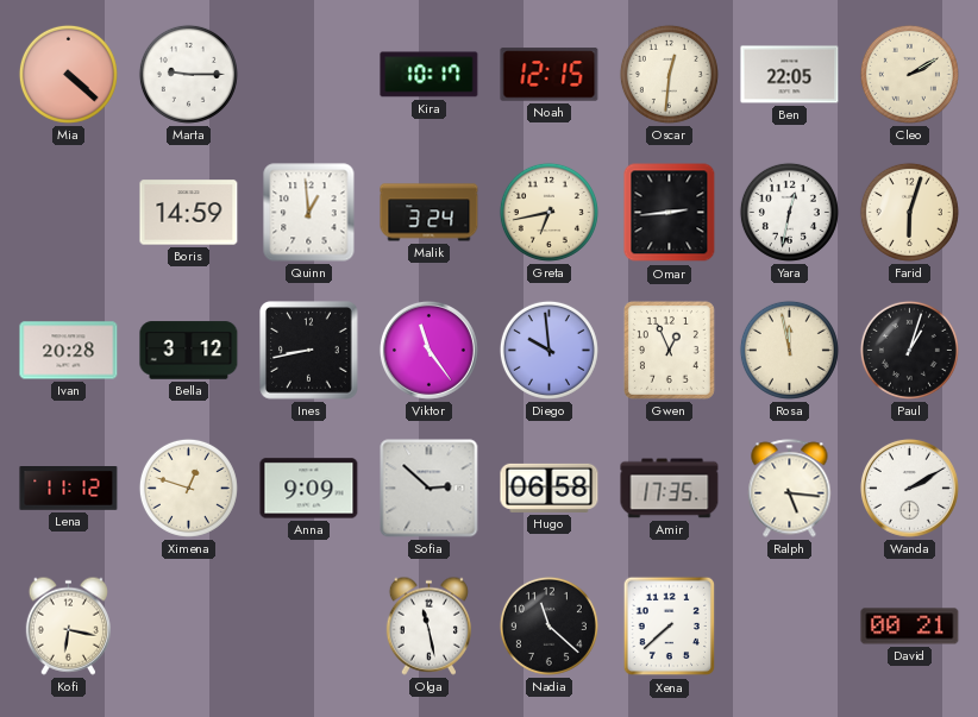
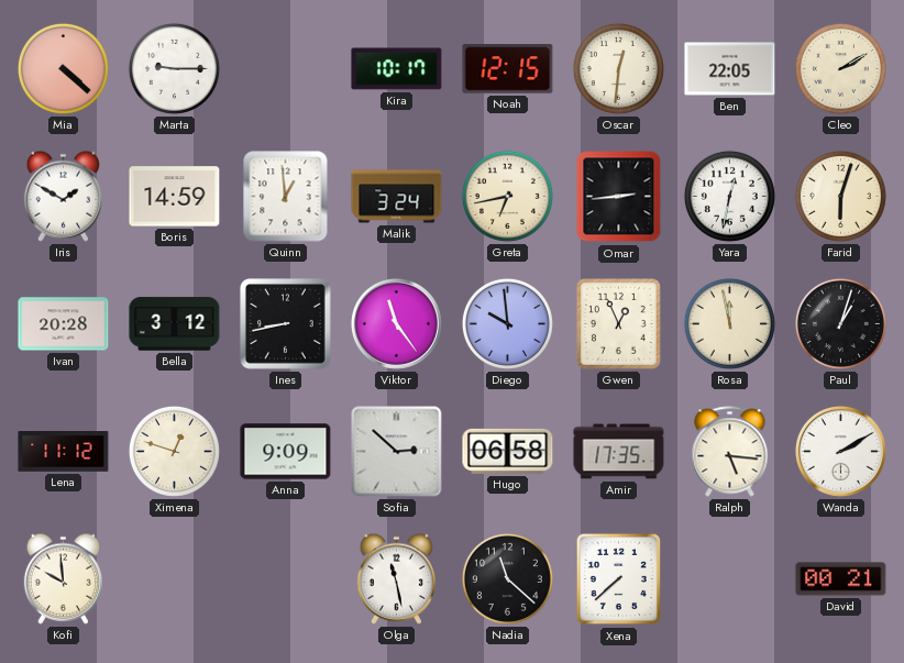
Iris: none -> 1:50
Kofi: 6:17 -> 9:59
